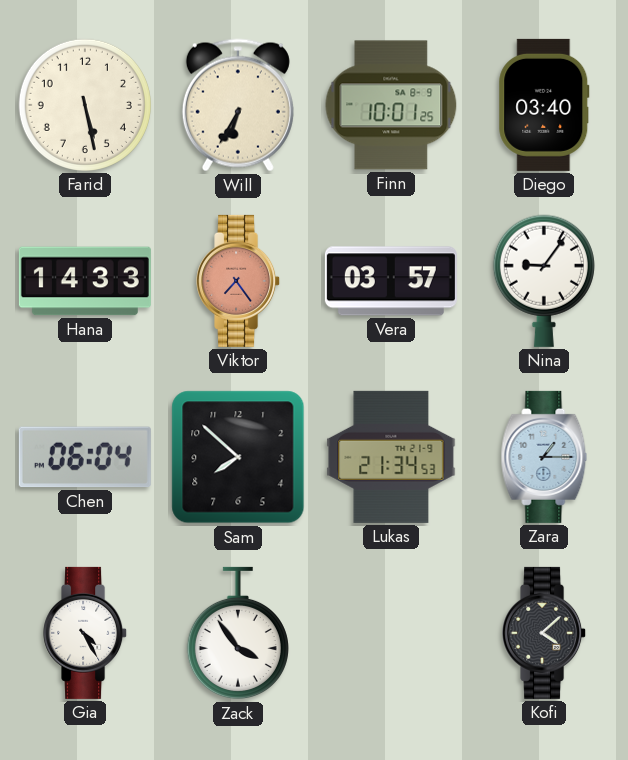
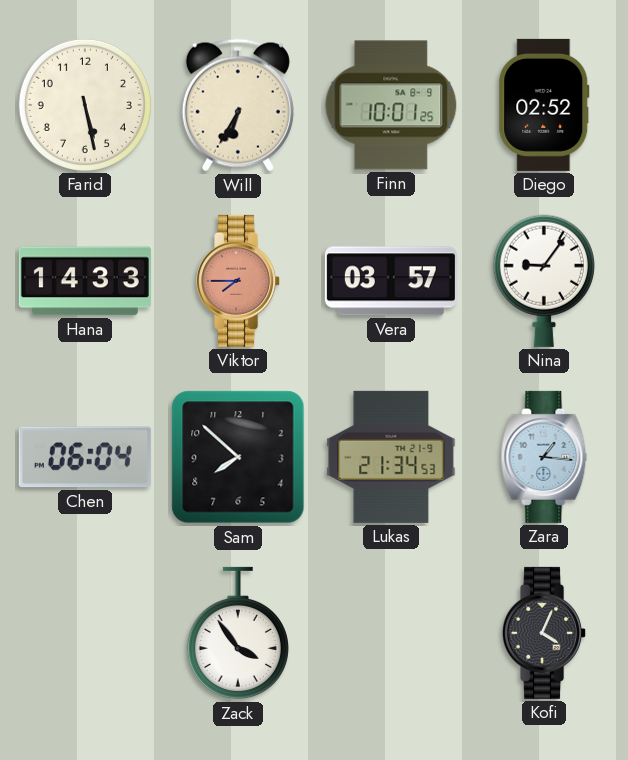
Diego: 03:40 -> 02:52
Viktor: 7:24 -> 7:45
Zara: 1:15 -> 1:16
Gia: 4:25 -> none
Kofi: 4:08 -> 4:04
